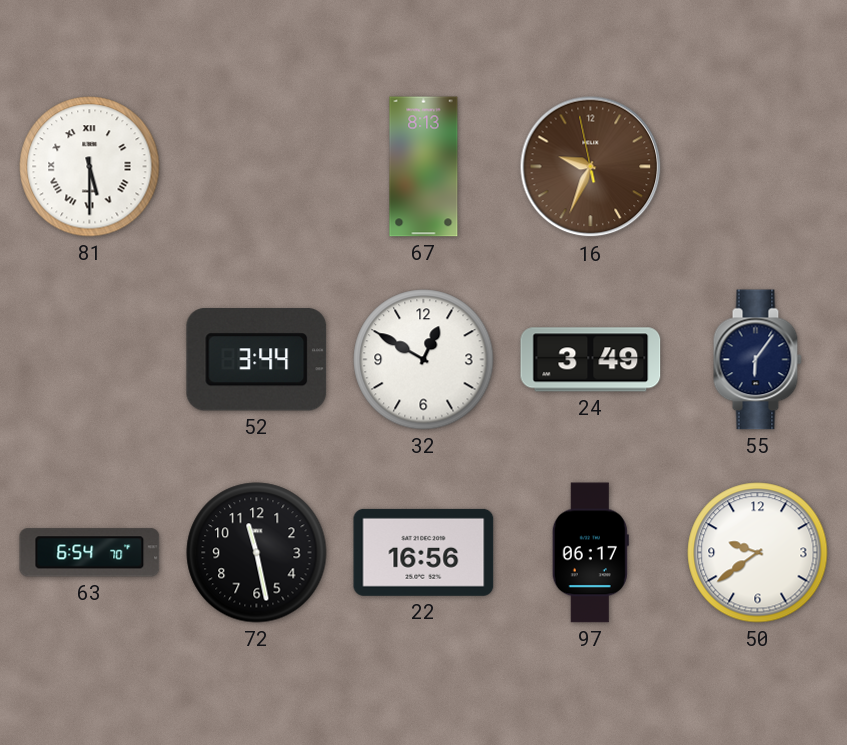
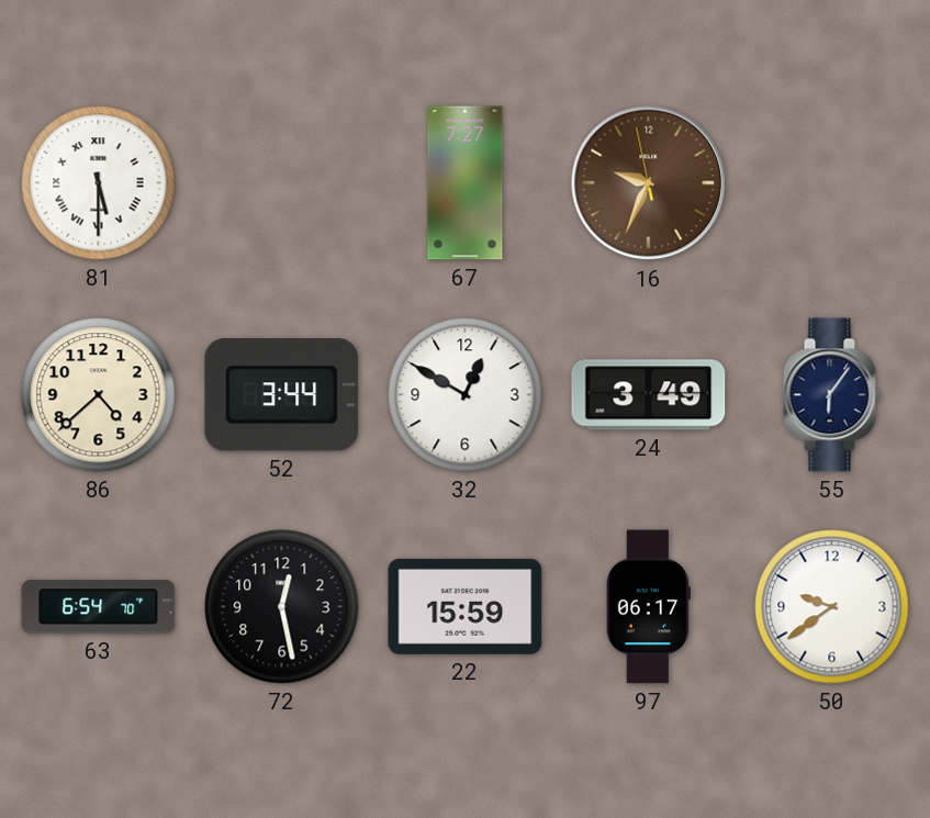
67: 8:13 -> 7:27
86: none -> 4:38
72: 11:28 -> 12:28
22: 16:56 -> 15:59
